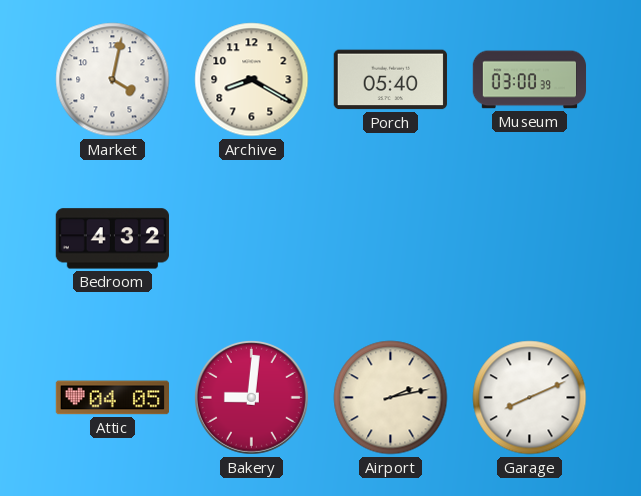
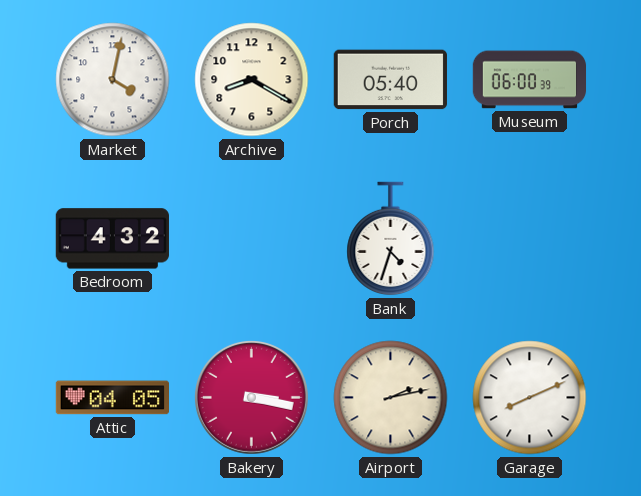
Museum: 03:00 -> 06:00
Bank: none -> 4:33
Bakery: 9:01 -> 3:17
